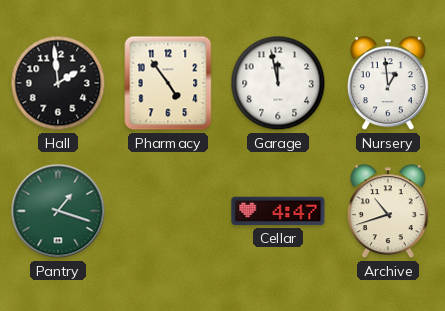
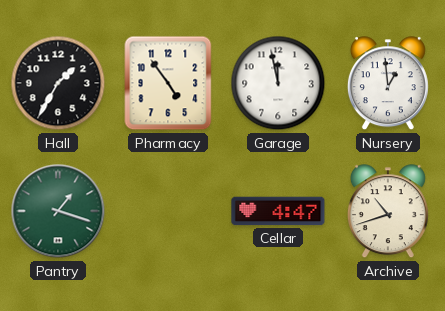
Hall: 1:59 -> 1:35
